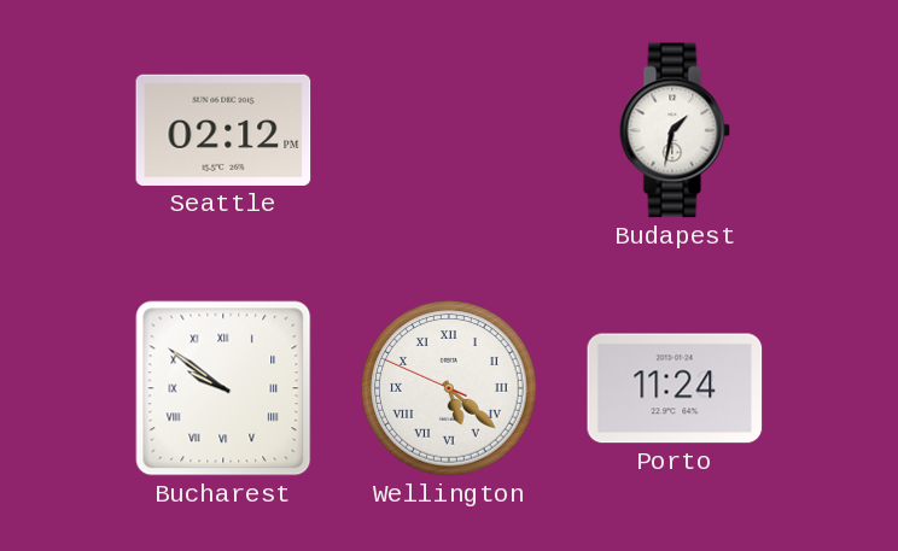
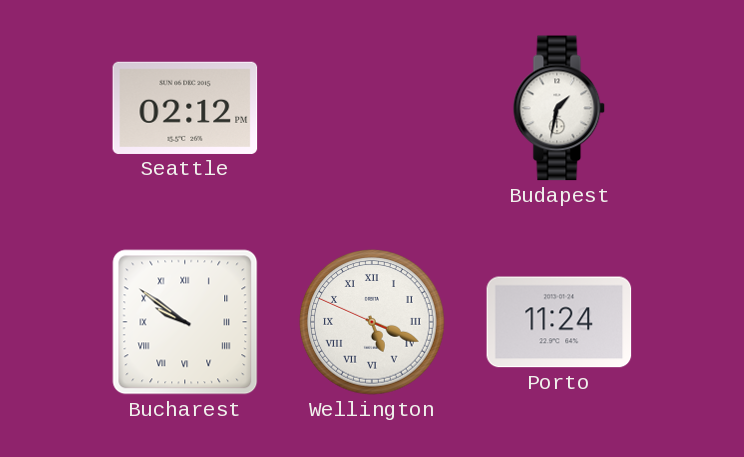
Wellington: 5:21 -> 5:18
